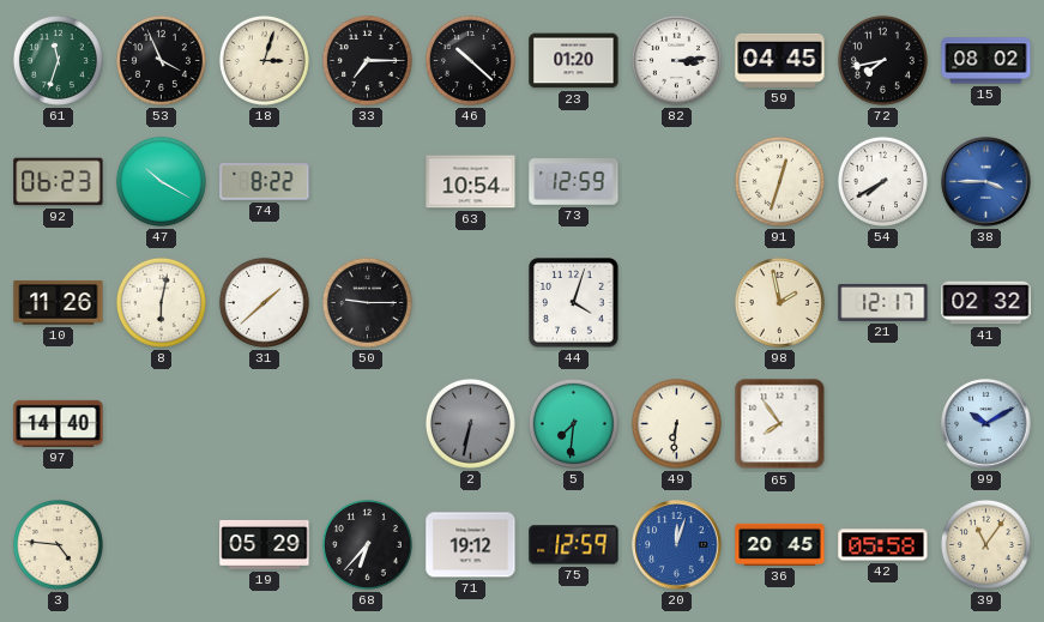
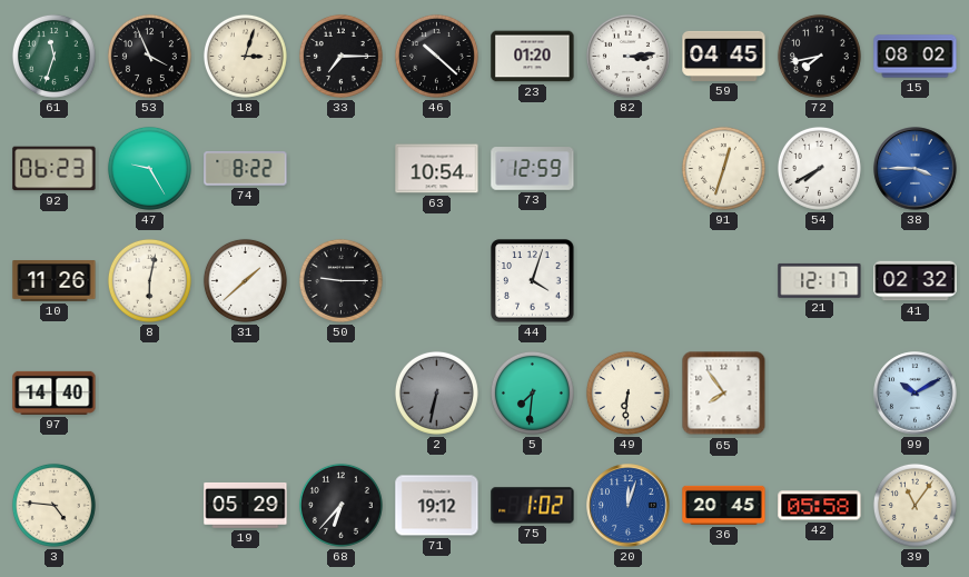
47: 10:20 -> 9:25
98: 1:58 -> none
75: 12:59 -> 1:02
